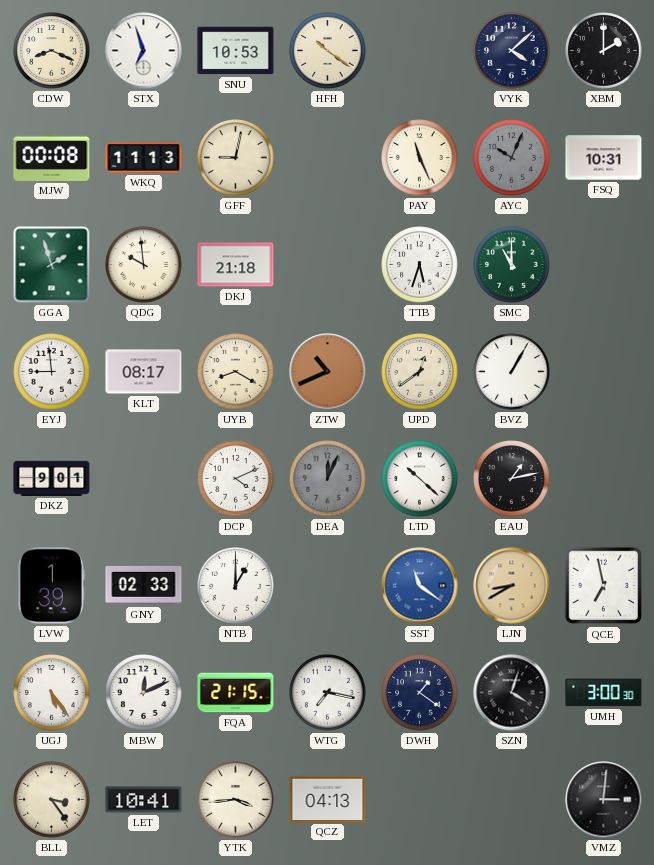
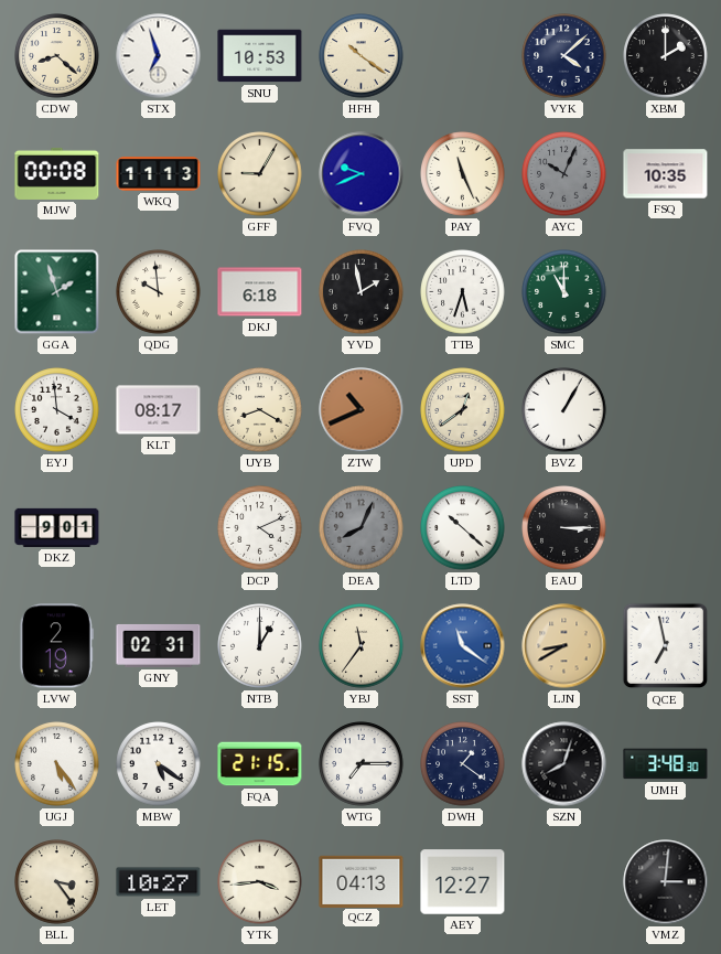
CDW: 8:19 -> 8:22
GFF: 9:02 -> 9:05
FVQ: none -> 9:41
FSQ: 10:31 -> 10:35
DKJ: 21:18 -> 6:18
YVD: none -> 1:58
EYJ: 8:59 -> 3:59
DEA: 12:04 -> 8:04
EAU: 1:13 -> 3:15
LVW: 1:39 -> 2:19
GNY: 02:33 -> 02:31
YBJ: none -> 11:36
MBW: 12:11 -> 5:21
WTG: 7:17 -> 7:15
SZN: 4:03 -> 8:03
UMH: 3:00 -> 3:48
LET: 10:41 -> 10:27
AEY: none -> 12:27
